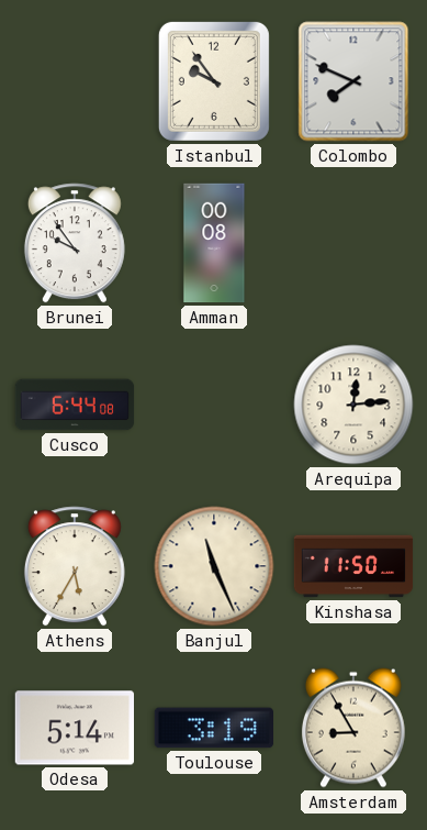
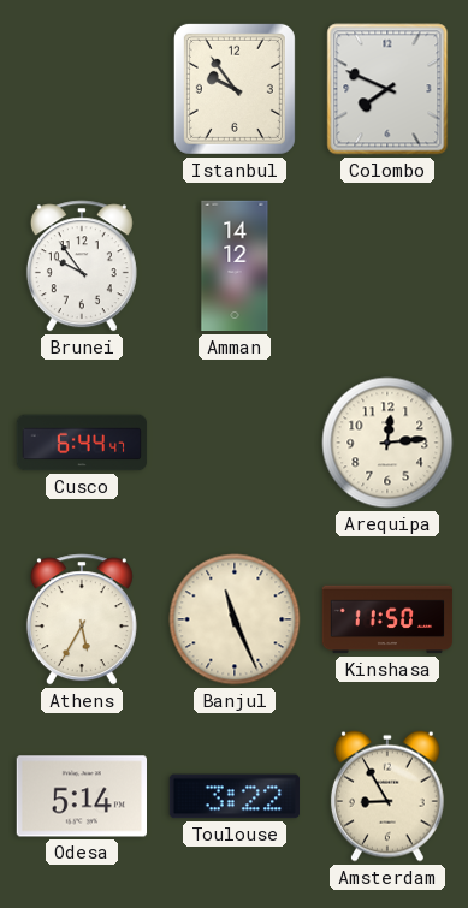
Amman: 00:08 -> 14:12
Cusco: 6:44:08 -> 6:44:47
Toulouse: 3:19 -> 3:22
